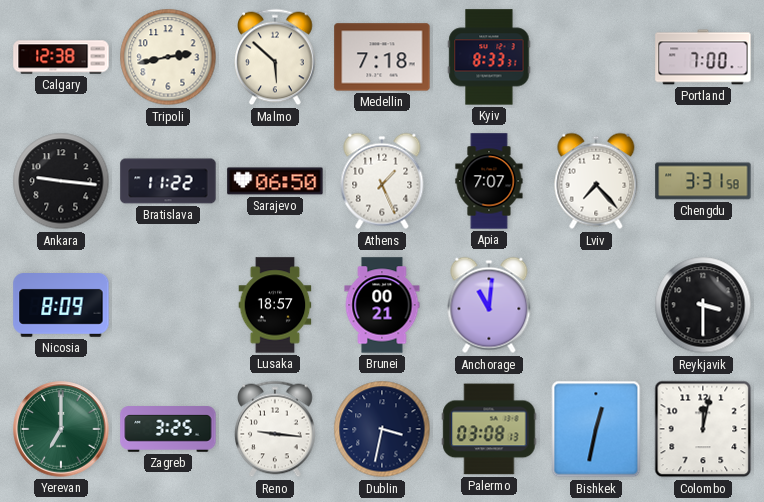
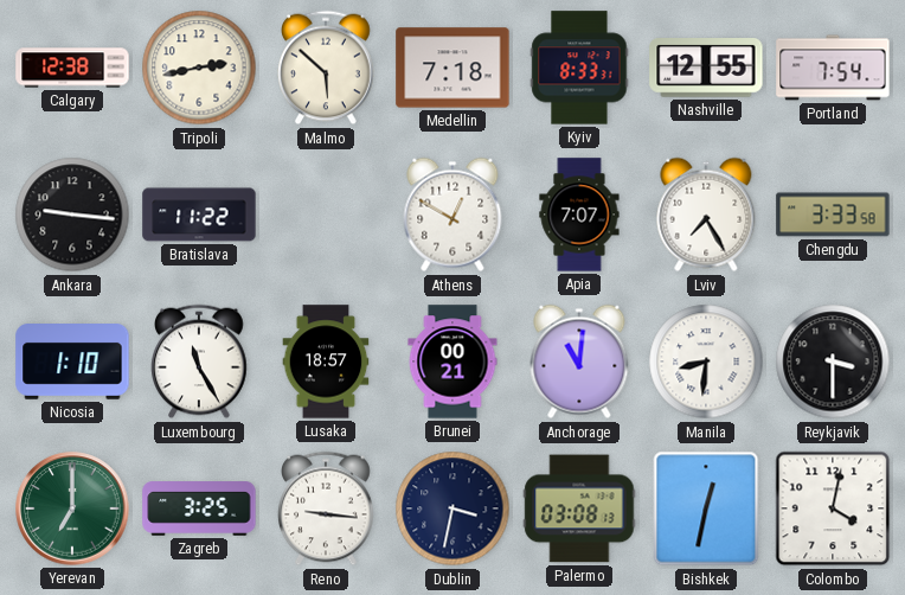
Nashville: none -> 12:55
Portland: 7:00 -> 7:54
Sarajevo: 06:50 -> none
Athens: 1:26 -> 12:50
Lviv: 7:23 -> 7:25
Chengdu: 3:31 -> 3:33
Nicosia: 8:09 -> 1:10
Luxembourg: none -> 11:25
Manila: none -> 8:31
Colombo: 12:02 -> 4:02
